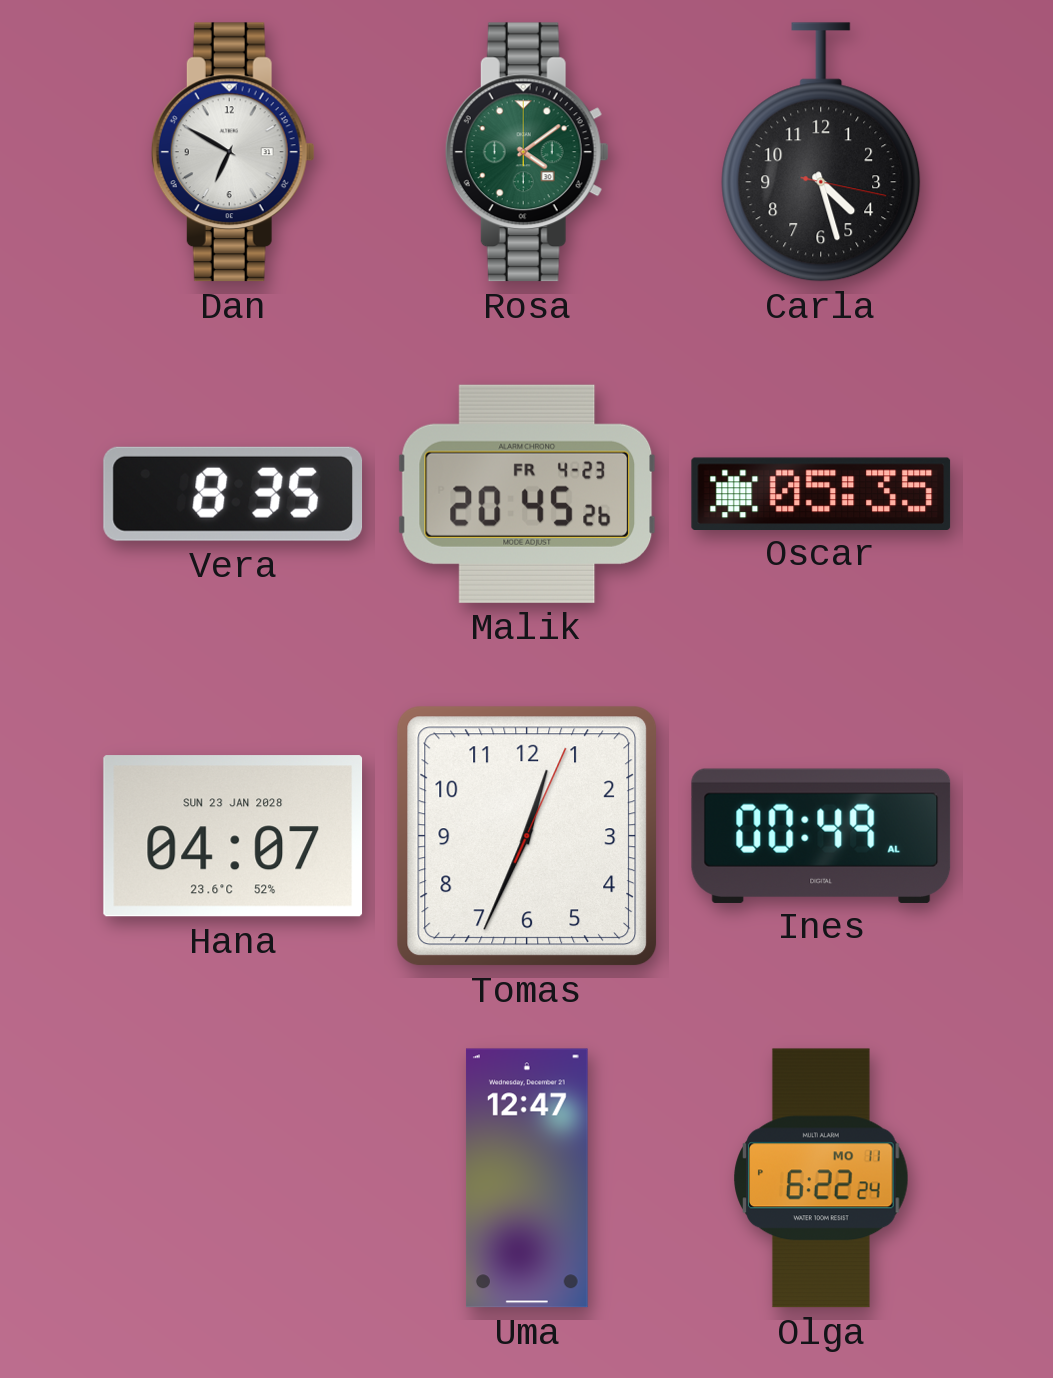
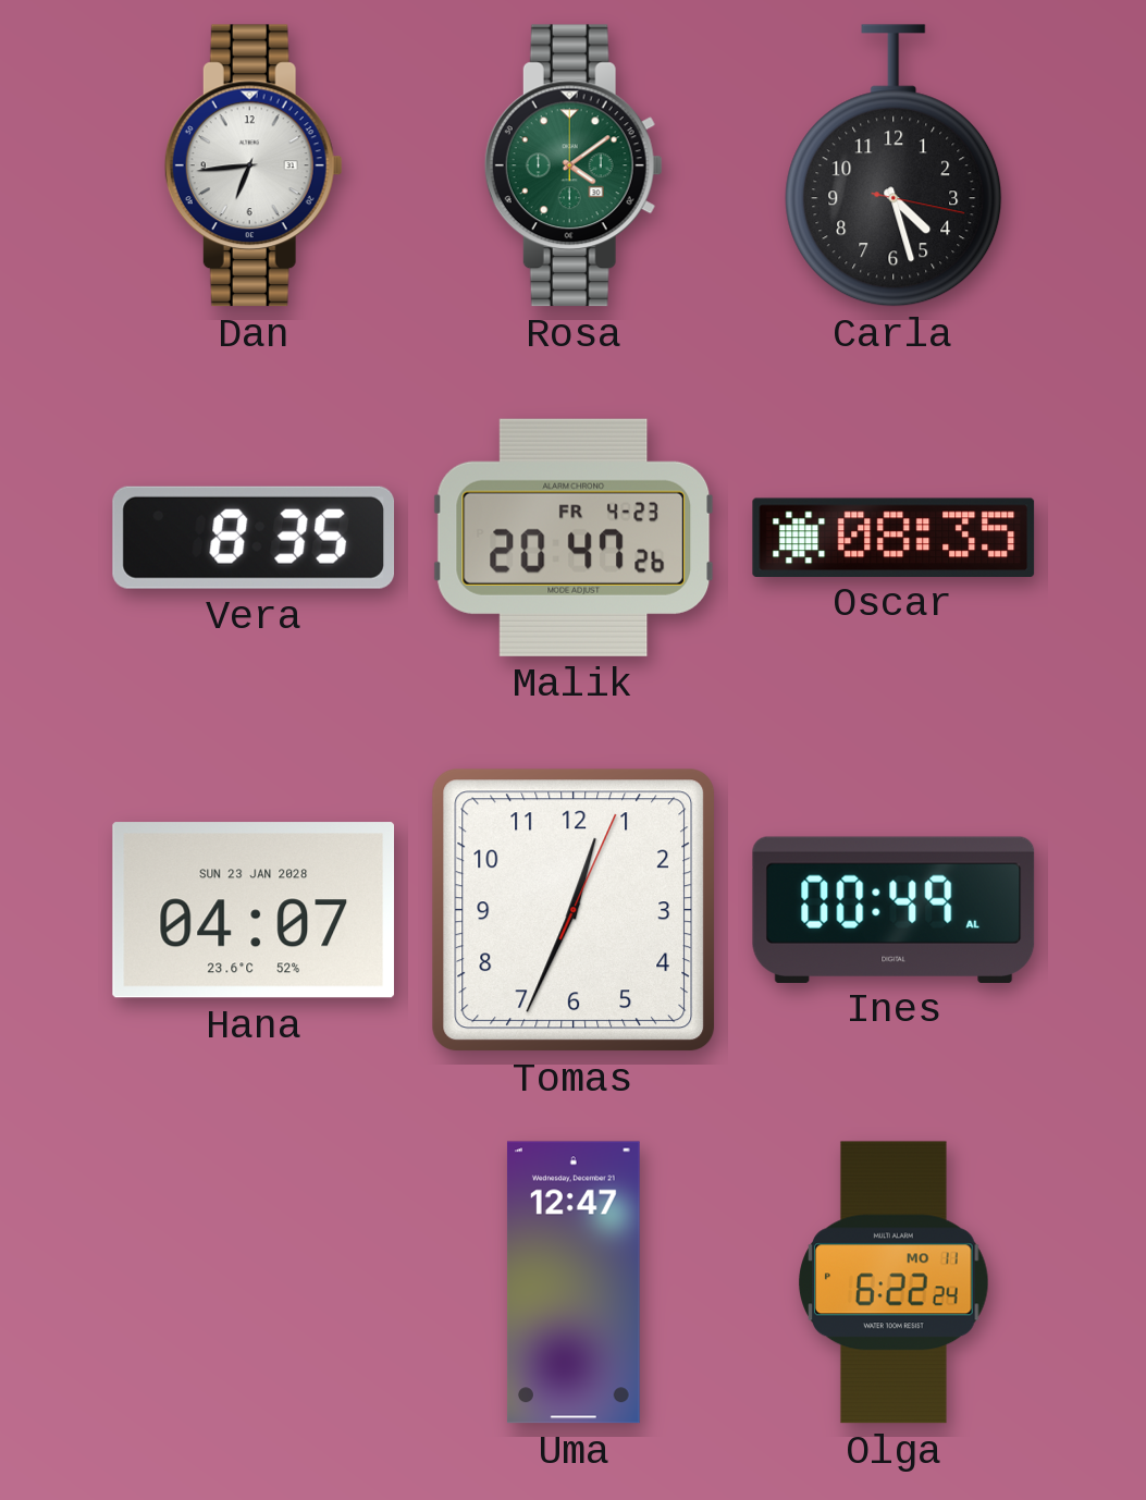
Dan: 6:50 -> 6:44
Malik: 20:45 -> 20:47
Oscar: 05:35 -> 08:35
